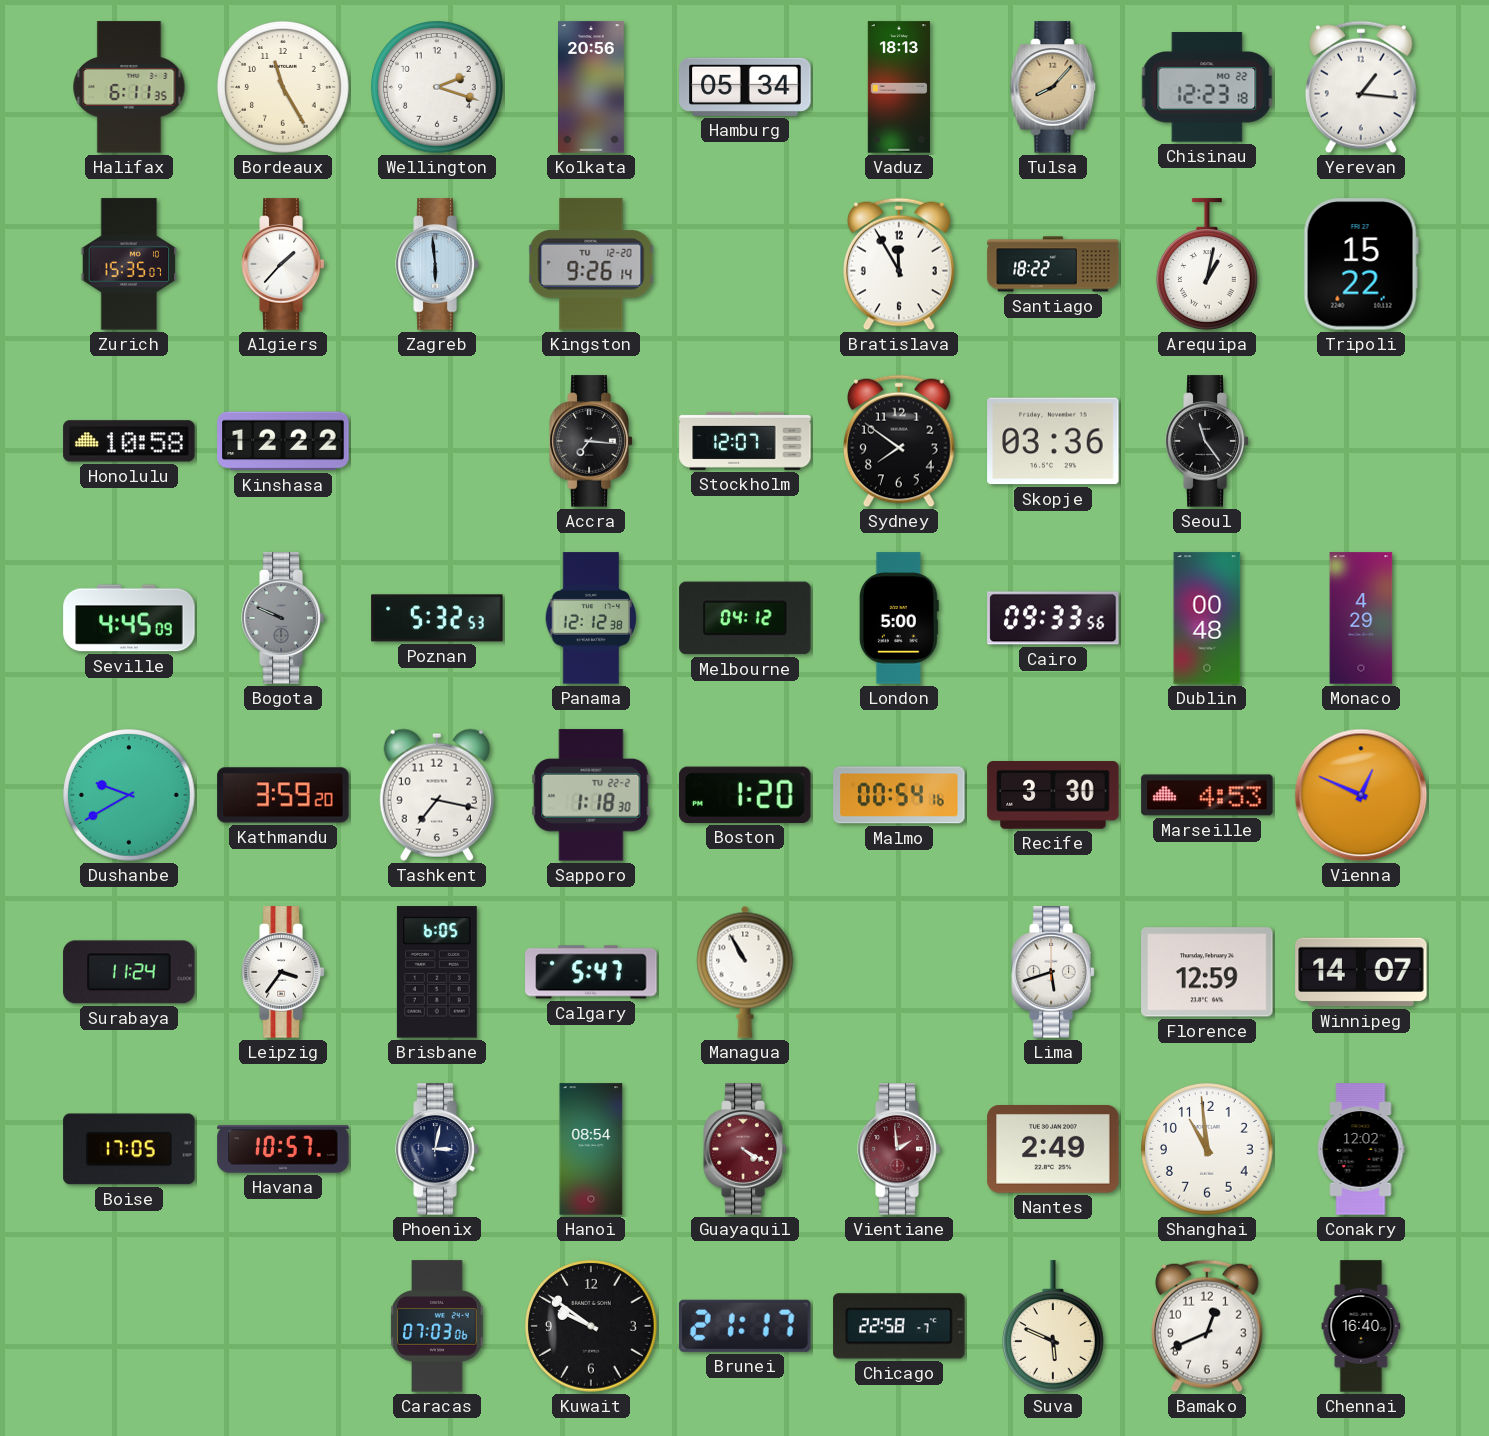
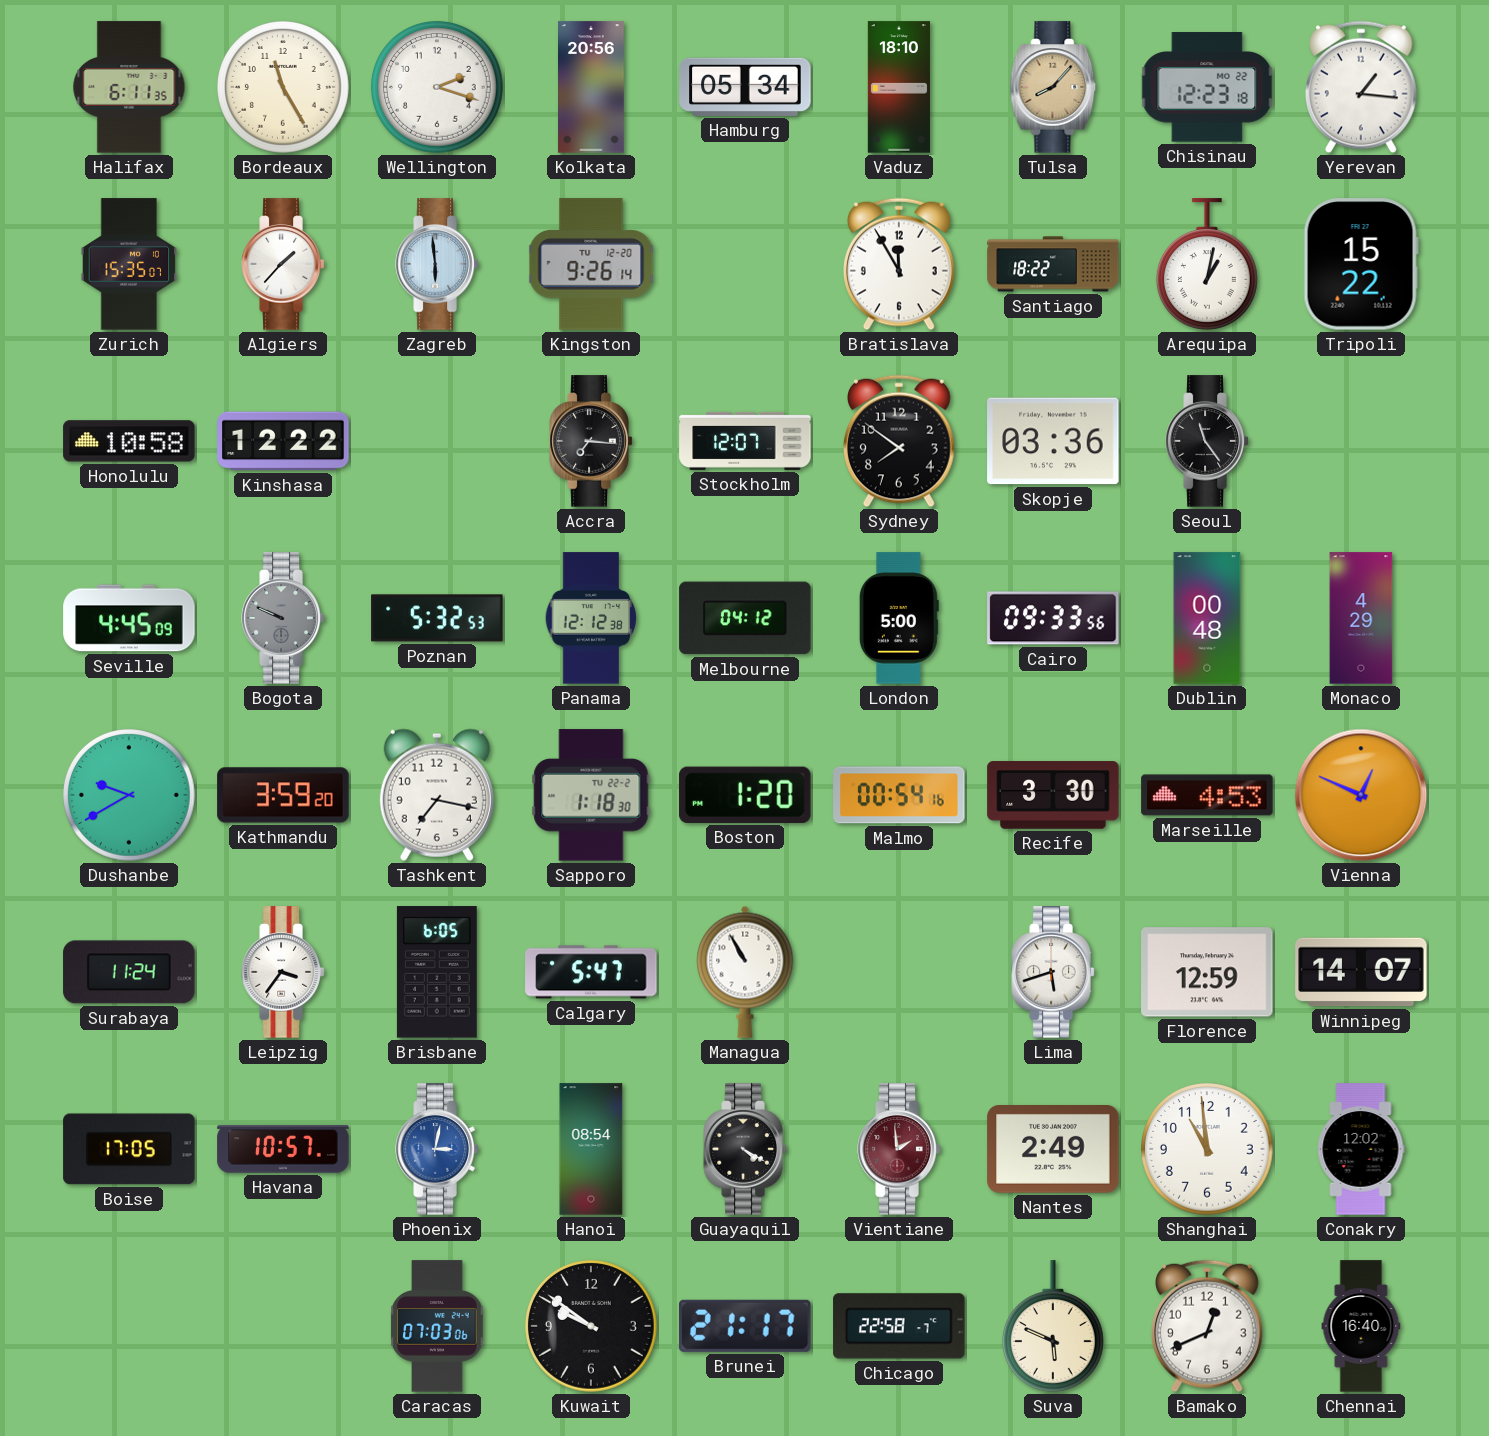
Vaduz: 18:13 -> 18:10
Phoenix dial: navy -> blue
Guayaquil dial: burgundy -> black
